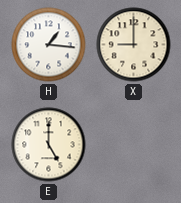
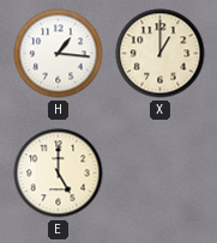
X: 9:00 -> 1:00
